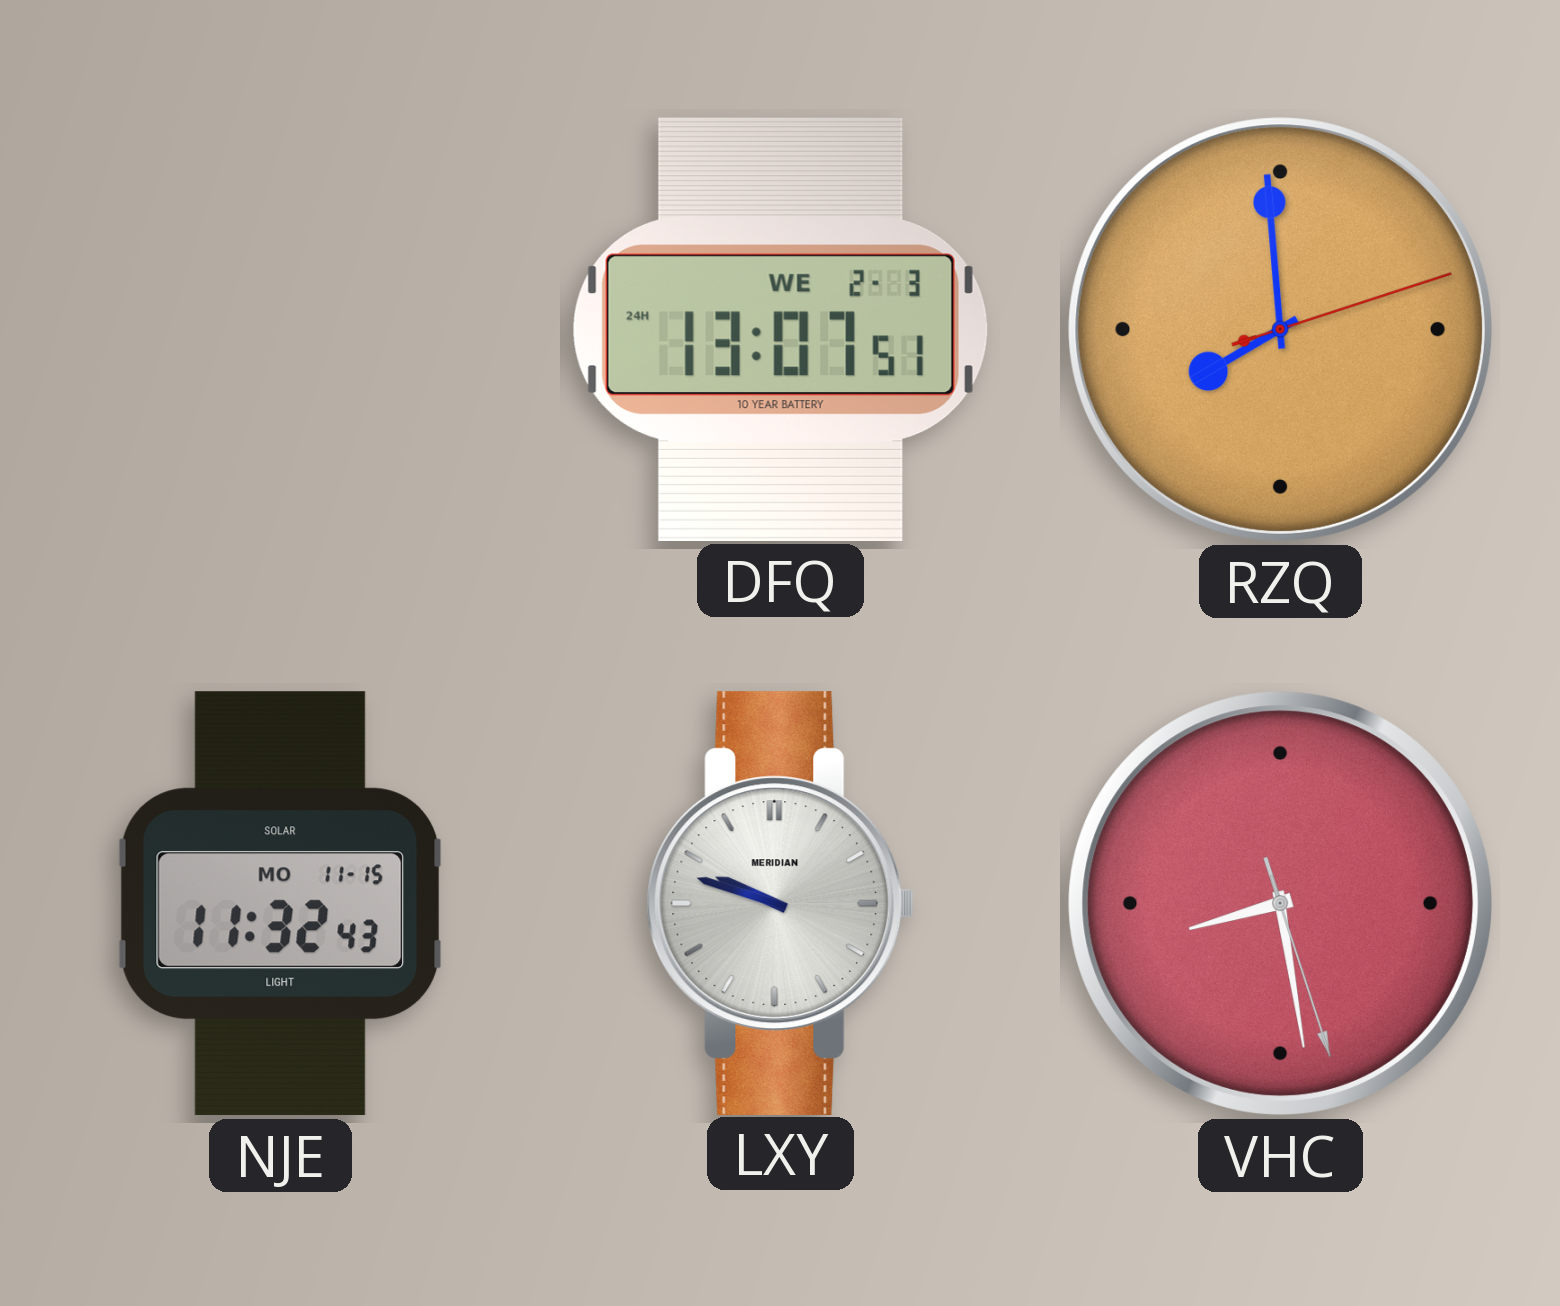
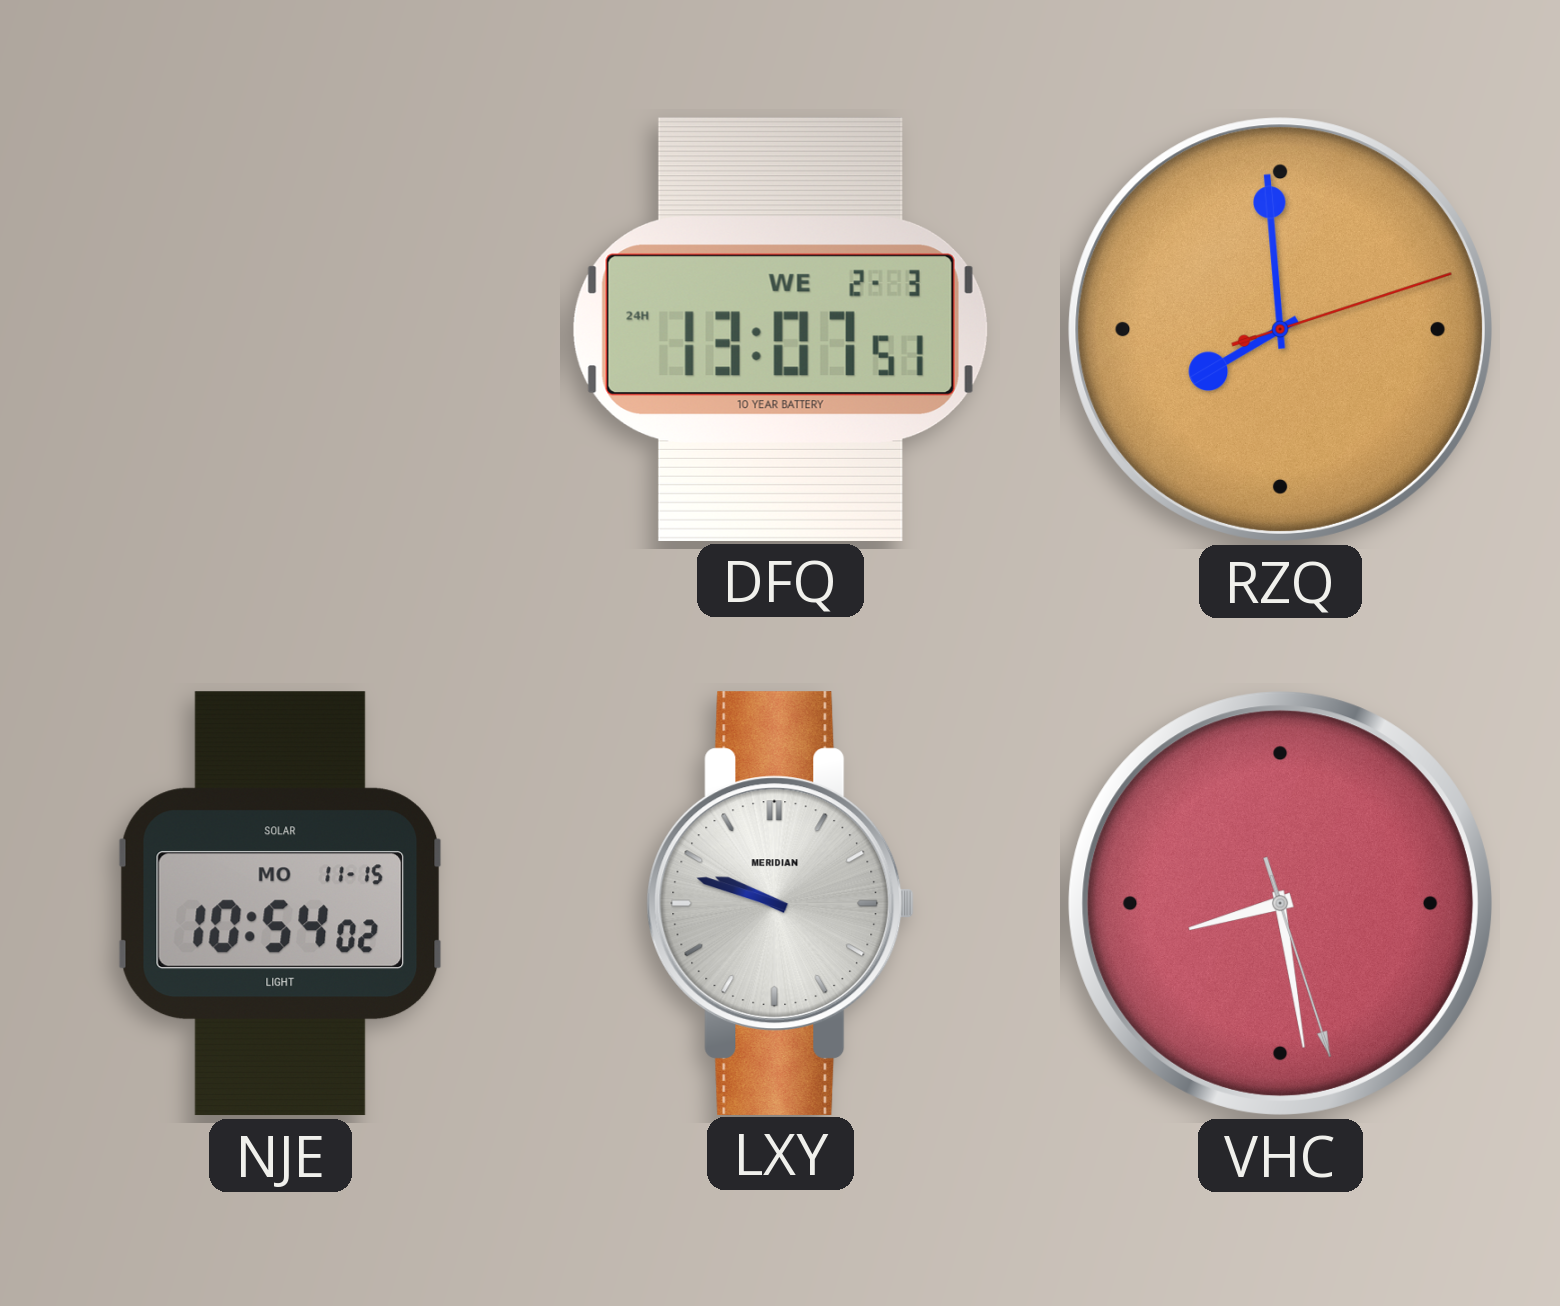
NJE: 11:32 -> 10:54
